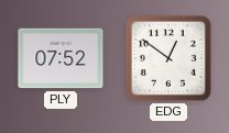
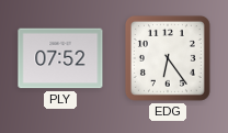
EDG: 12:51 -> 6:24
